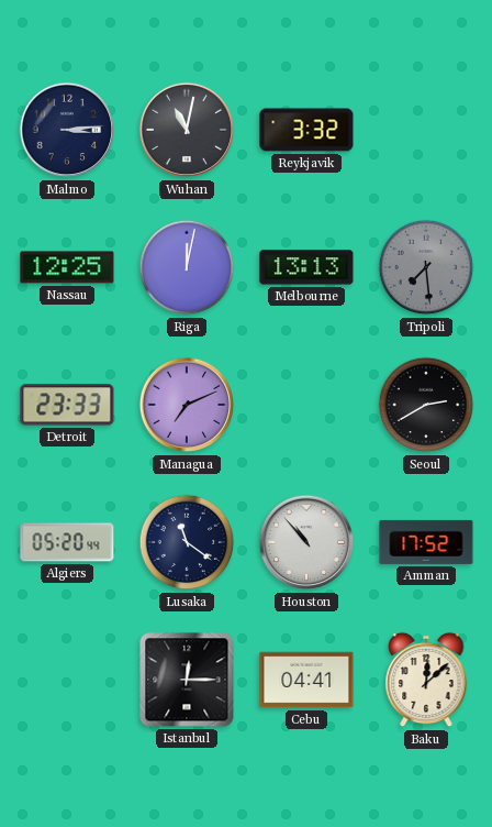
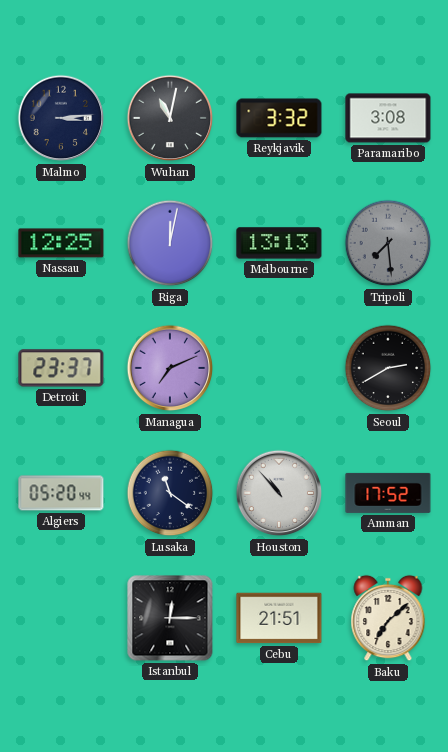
Paramaribo: none -> 3:08
Detroit: 23:33 -> 23:37
Cebu: 04:41 -> 21:51
Baku: 12:08 -> 7:08
